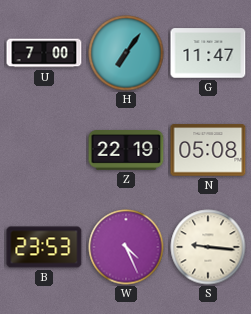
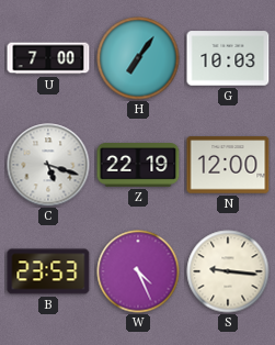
G: 11:47 -> 10:03
C: none -> 5:18
N: 05:08 -> 12:00
